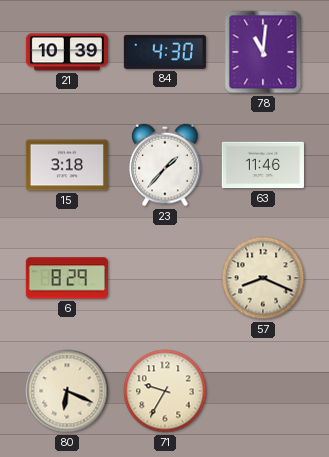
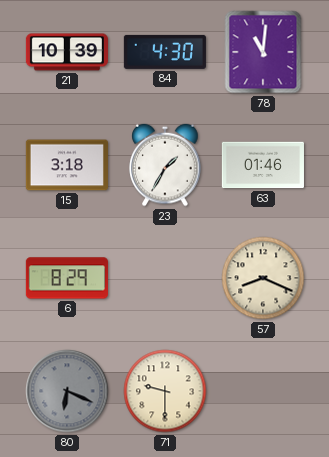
23: 1:37 -> 1:35
63: 11:46 -> 01:46
80 dial: cream -> grey
71: 9:35 -> 9:30
